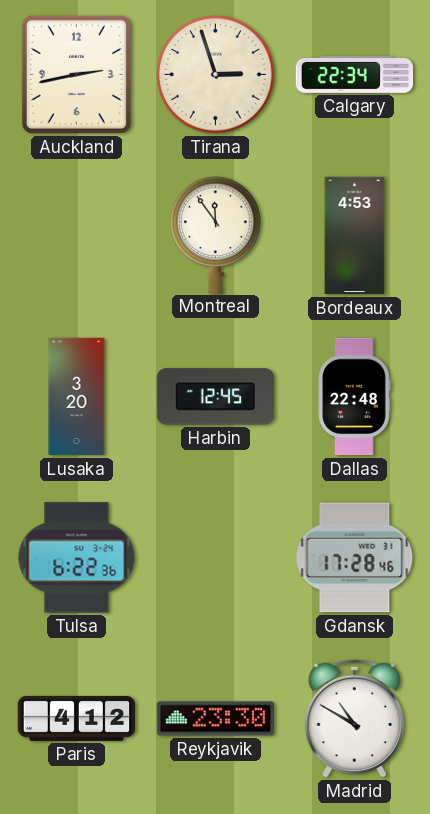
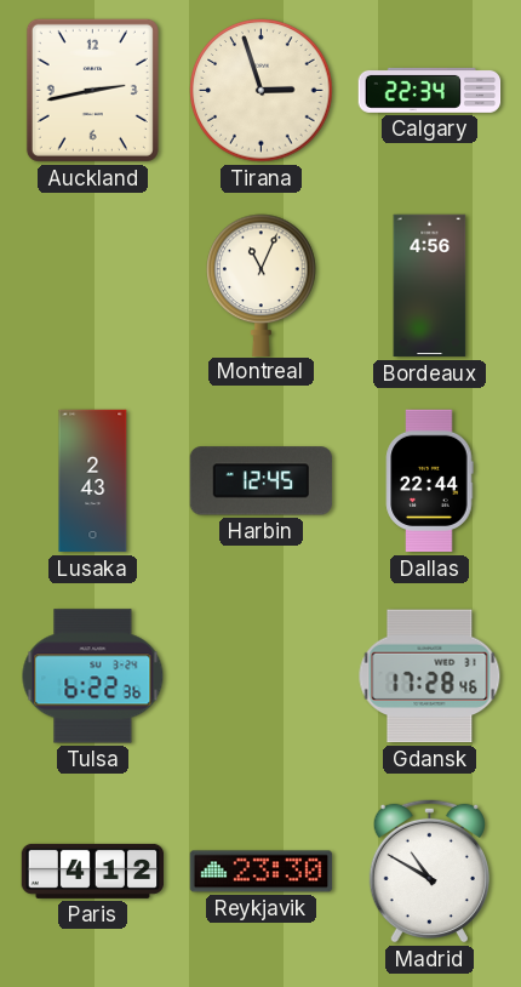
Montreal: 11:54 -> 11:04
Bordeaux: 4:53 -> 4:56
Lusaka: 3:20 -> 2:43
Dallas: 22:48 -> 22:44
